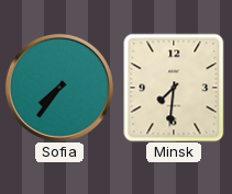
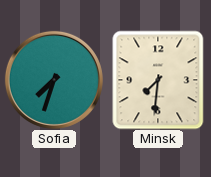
Sofia: 7:36 -> 7:33
